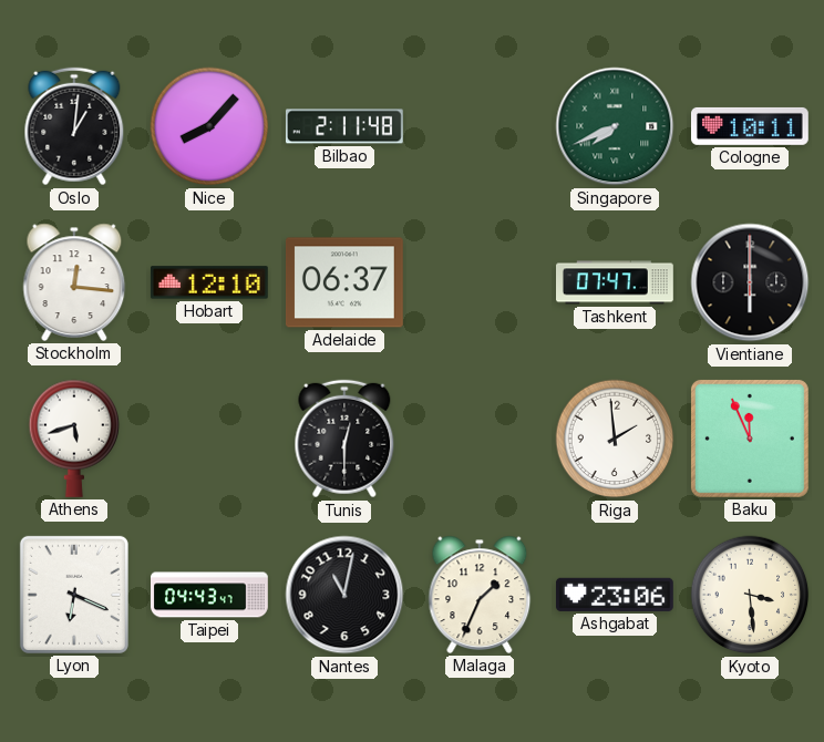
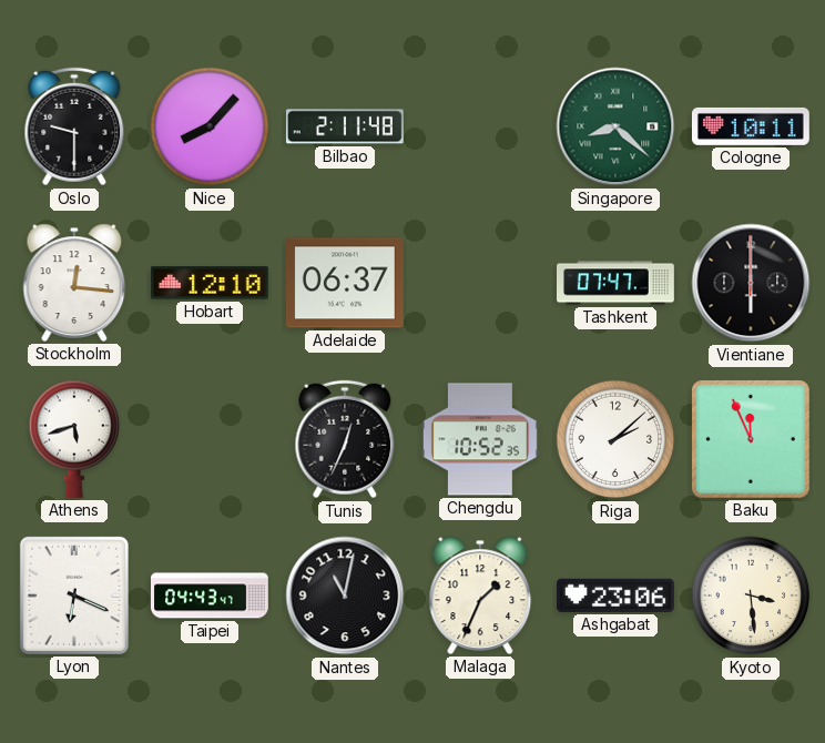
Oslo: 1:01 -> 9:30
Singapore: 7:41 -> 8:22
Tunis: 12:30 -> 12:34
Chengdu: none -> 10:52
Riga: 1:59 -> 2:08
